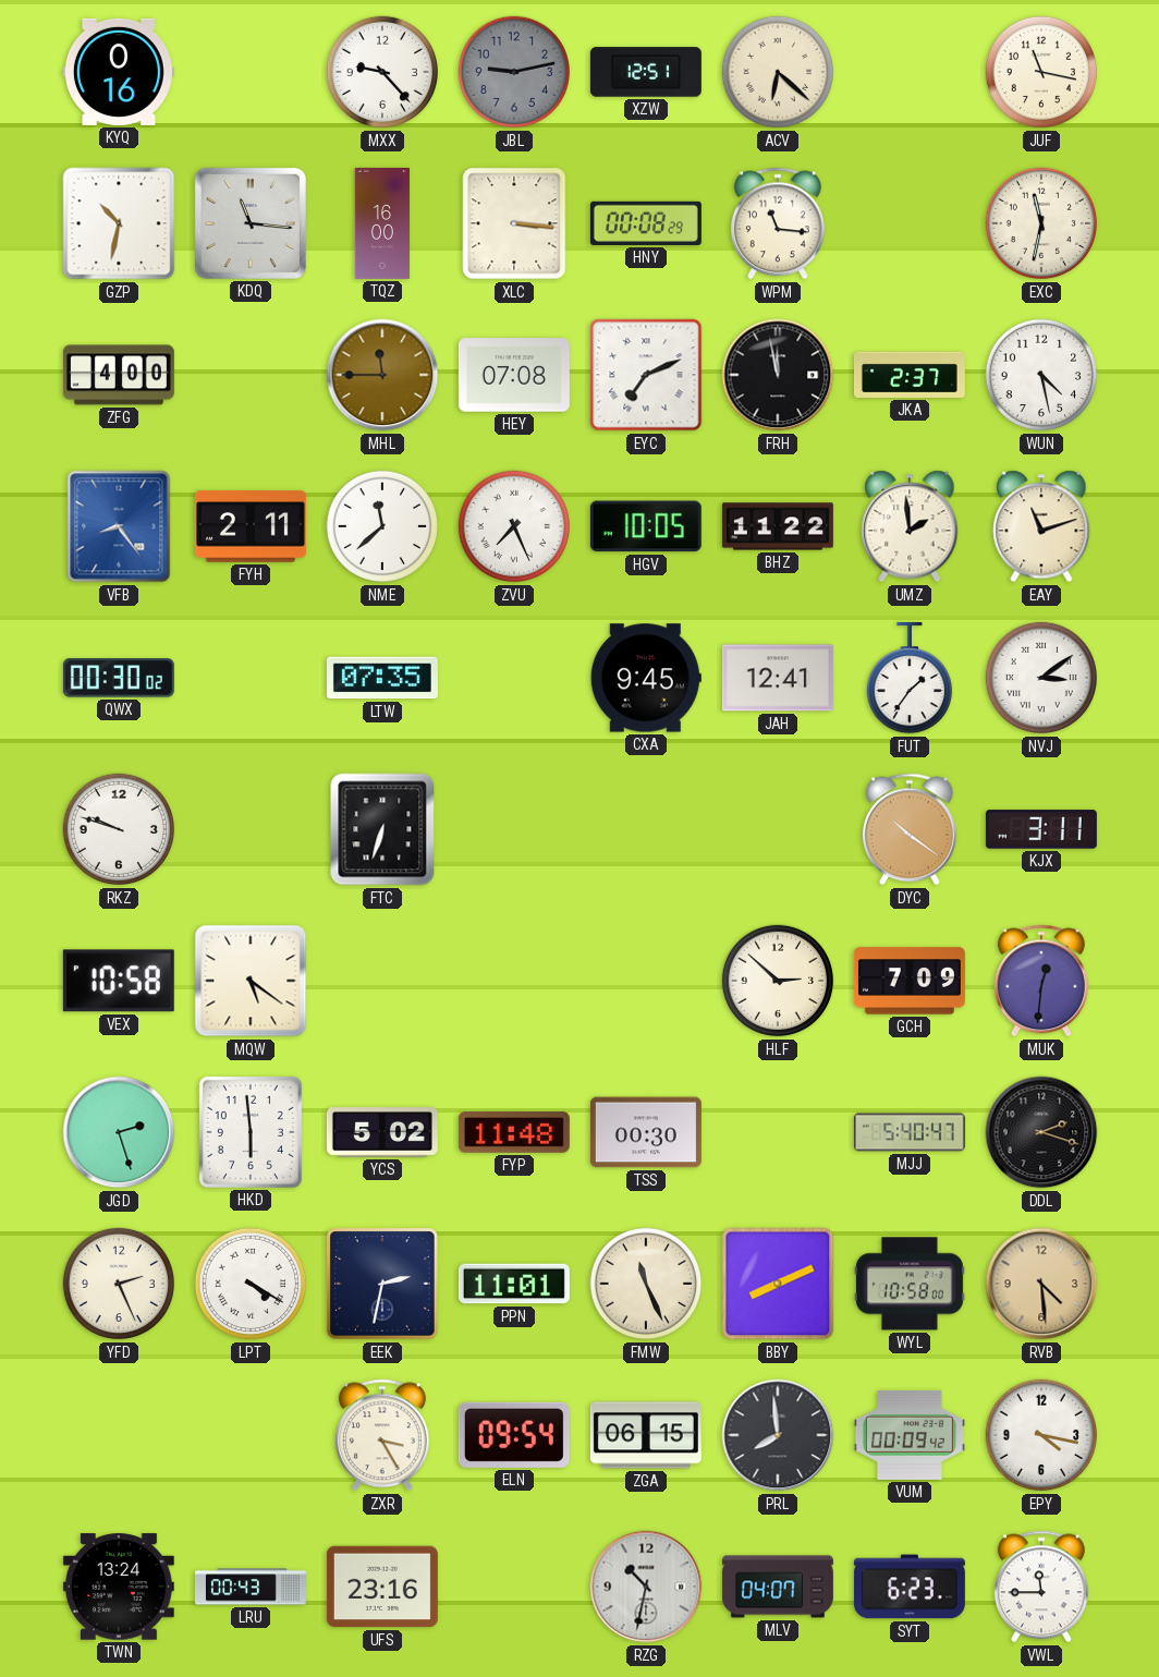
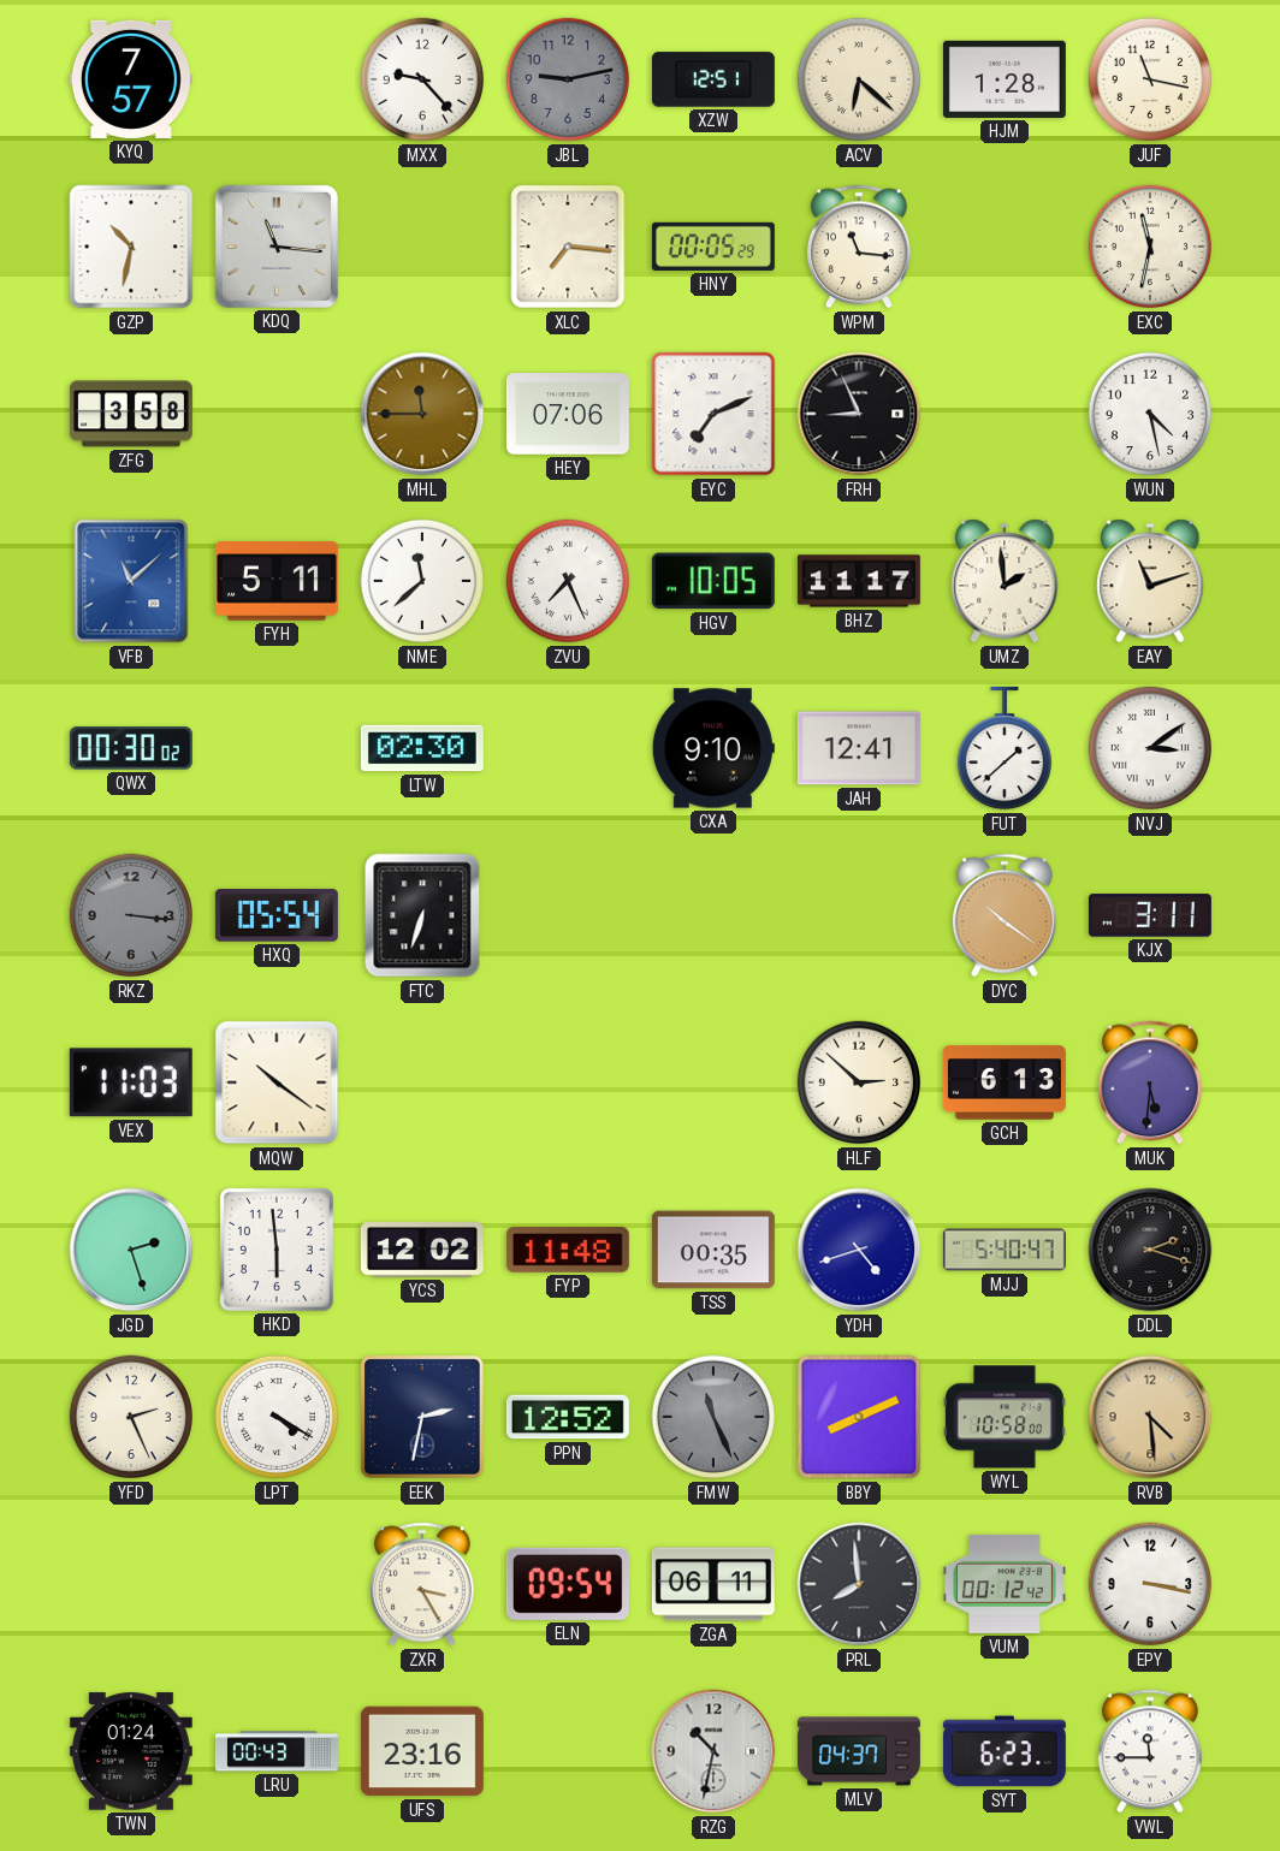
KYQ: 0:16 -> 7:57
HJM: none -> 1:28
TQZ: 16:00 -> none
XLC: 3:16 -> 7:16
HNY: 00:08 -> 00:05
ZFG: 4:00 -> 3:58
HEY: 07:08 -> 07:06
FRH: 11:58 -> 8:56
JKA: 2:37 -> none
VFB: 8:24 -> 11:08
FYH: 2:11 -> 5:11
BHZ: 11:22 -> 11:17
LTW: 07:35 -> 02:30
CXA: 9:45 -> 9:10
FUT: 1:36 -> 1:38
RKZ: 9:48 -> 3:16
RKZ dial: white -> grey
HXQ: none -> 05:54
VEX: 10:58 -> 11:03
MQW: 5:21 -> 10:21
GCH: 7:09 -> 6:13
MUK: 12:31 -> 5:31
YCS: 5:02 -> 12:02
TSS: 00:30 -> 00:35
YDH: none -> 4:42
PPN: 11:01 -> 12:52
FMW dial: cream -> grey
ZGA: 06:15 -> 06:11
VUM: 00:09 -> 00:12
EPY: 4:17 -> 3:17
TWN: 13:24 -> 01:24
MLV: 04:07 -> 04:37
